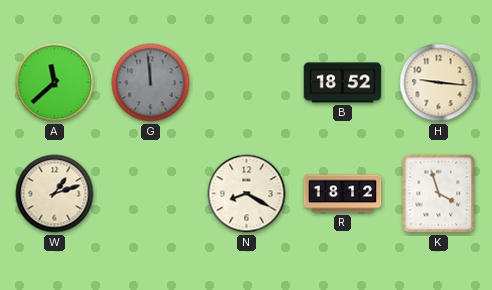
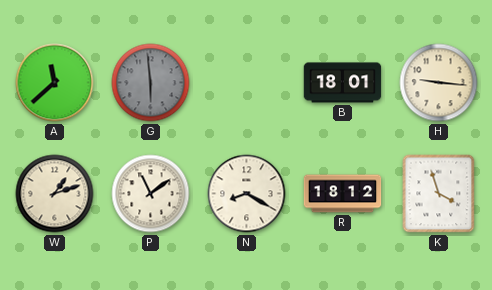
G: 11:59 -> 5:59
B: 18:52 -> 18:01
P: none -> 11:09
